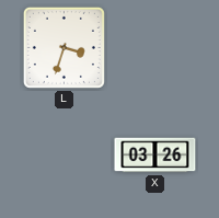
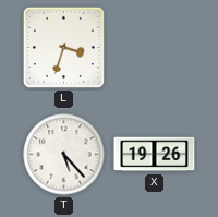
T: none -> 5:23
X: 03:26 -> 19:26
